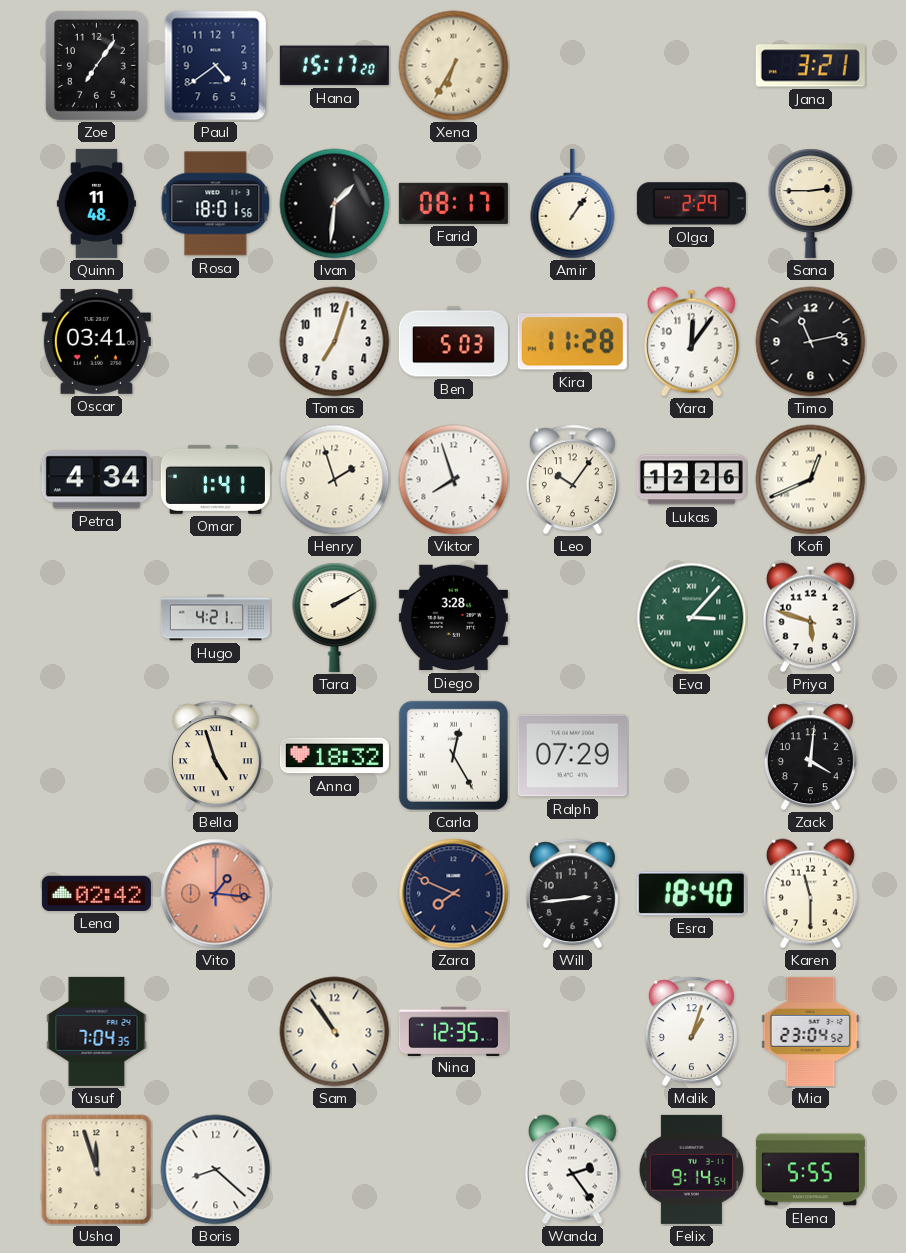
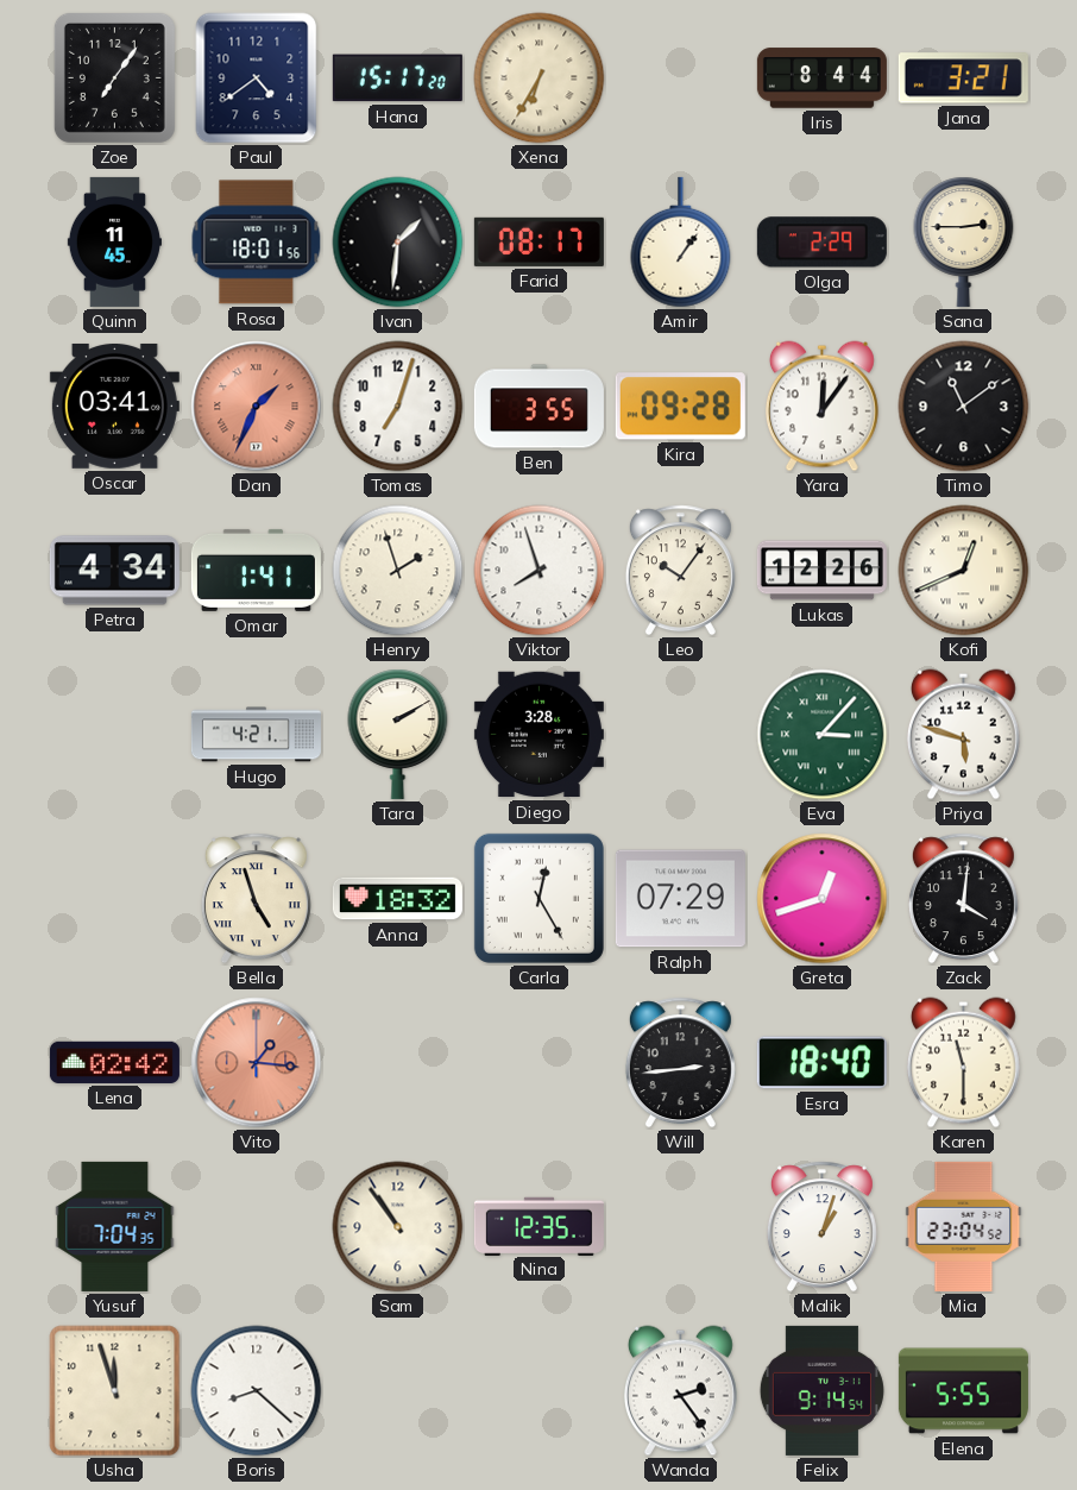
Iris: none -> 8:44
Quinn: 11:48 -> 11:45
Dan: none -> 1:34
Ben: 5:03 -> 3:55
Kira: 11:28 -> 09:28
Timo: 11:13 -> 11:09
Greta: none -> 12:42
Zara: 7:49 -> none
